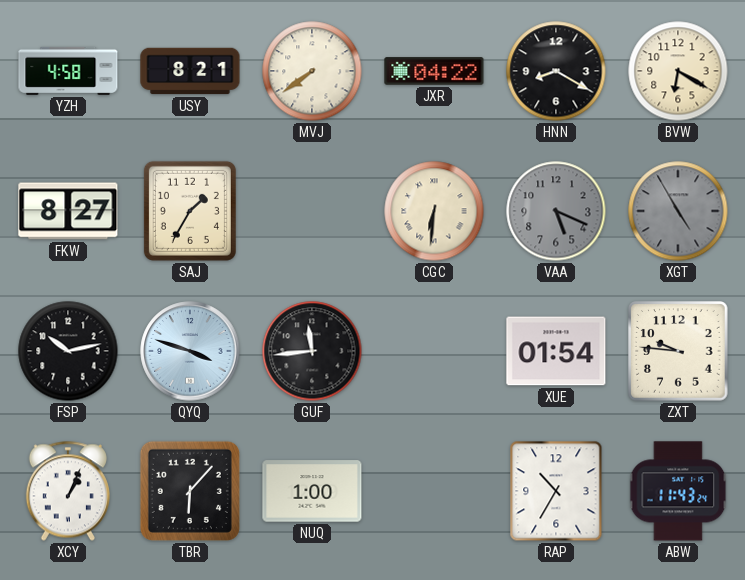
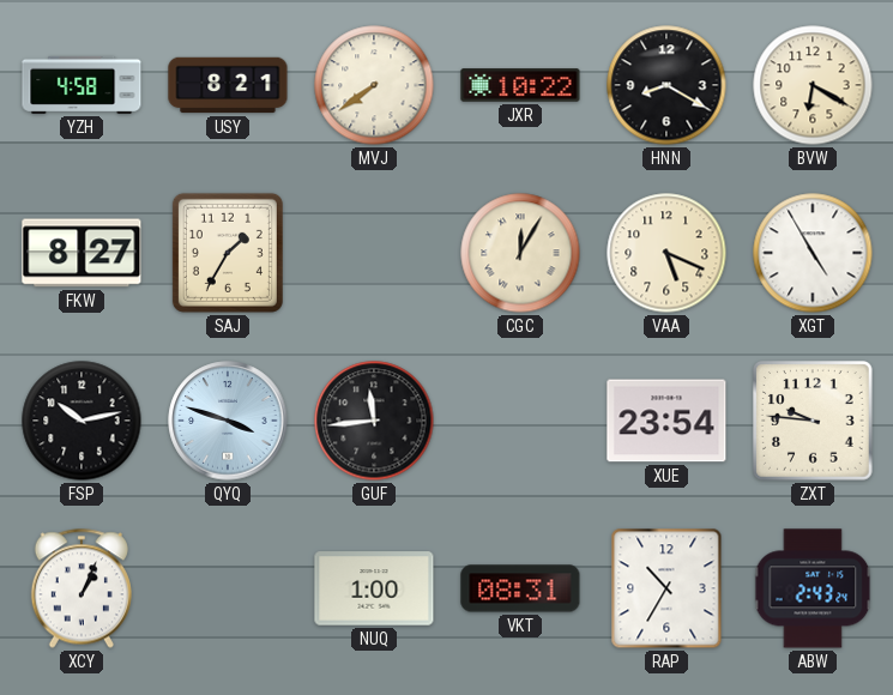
JXR: 04:22 -> 10:22
CGC: 6:31 -> 12:05
VAA dial: grey -> cream
XGT dial: grey -> white
XUE: 01:54 -> 23:54
TBR: 6:07 -> none
VKT: none -> 08:31
ABW: 11:43 -> 2:43
